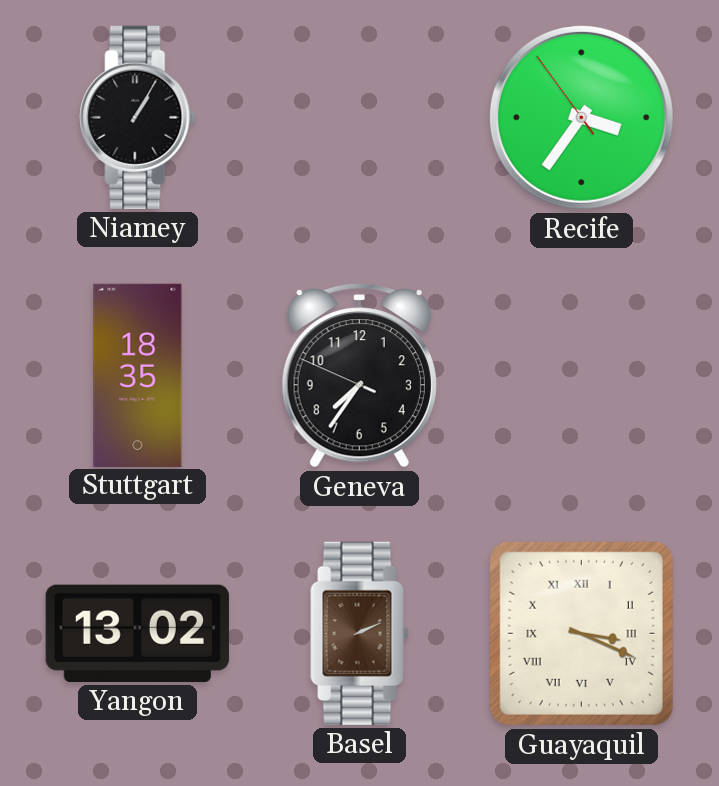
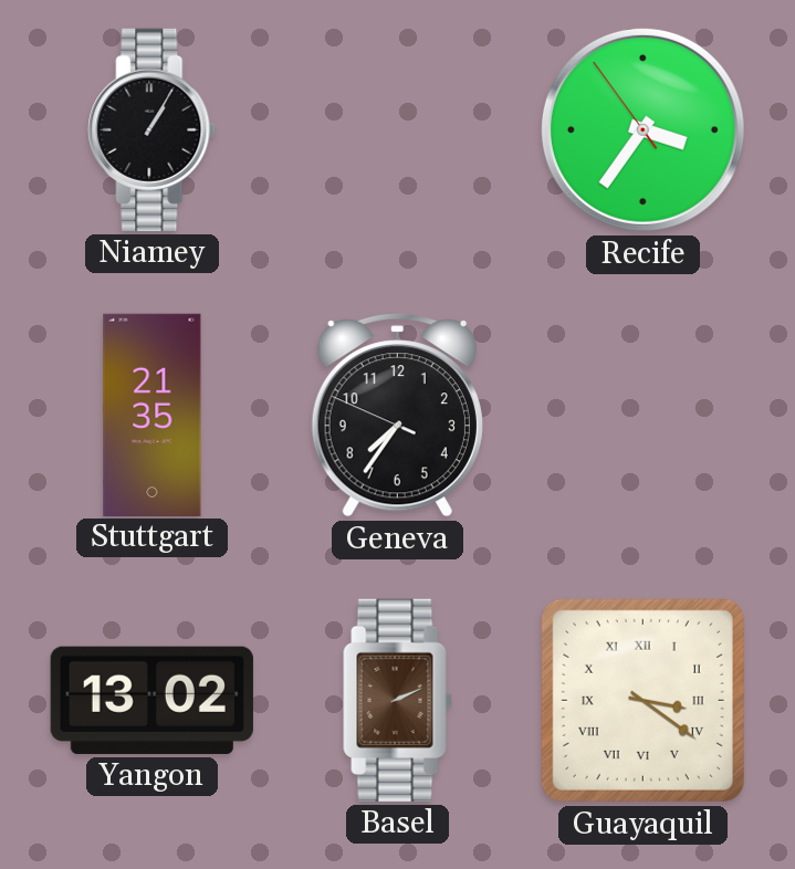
Stuttgart: 18:35 -> 21:35
Guayaquil: 3:19 -> 3:21
